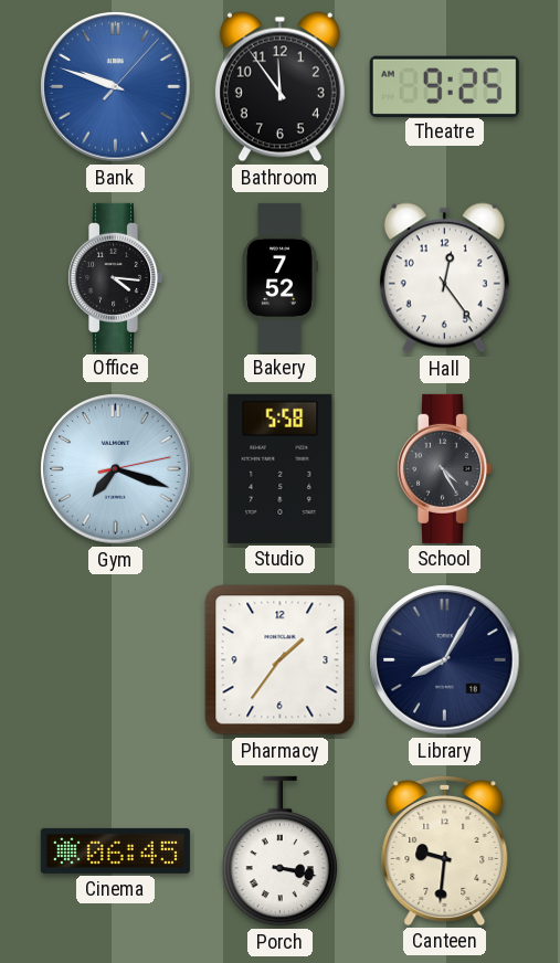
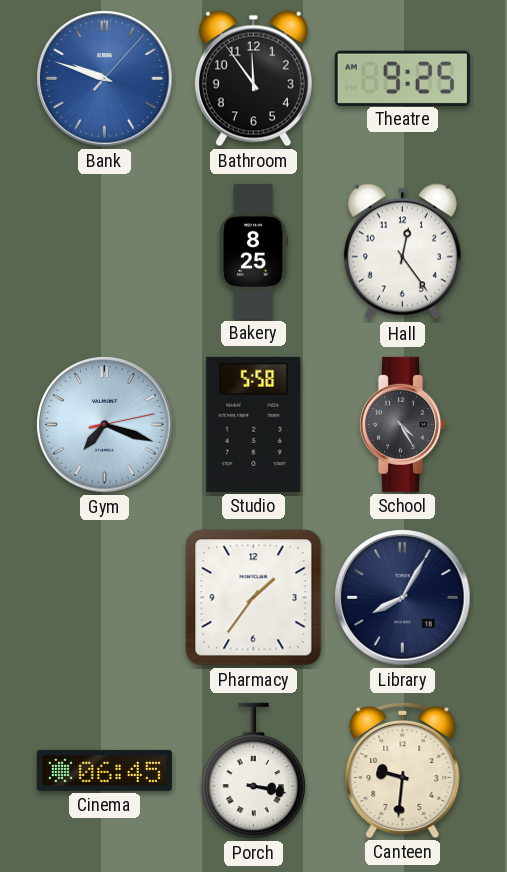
Office: 4:16 -> none
Bakery: 7:52 -> 8:25
